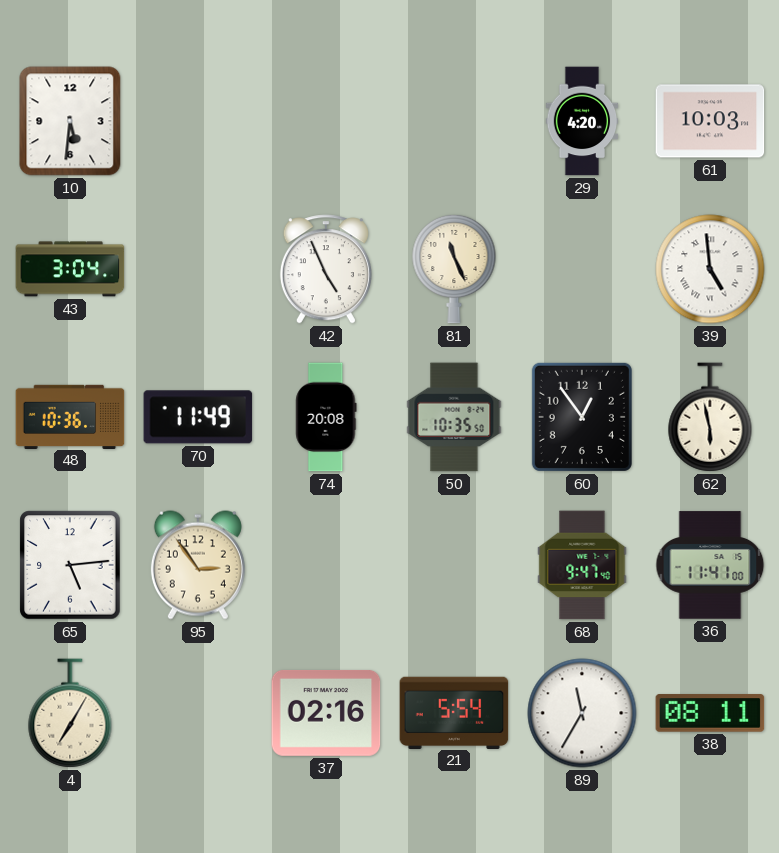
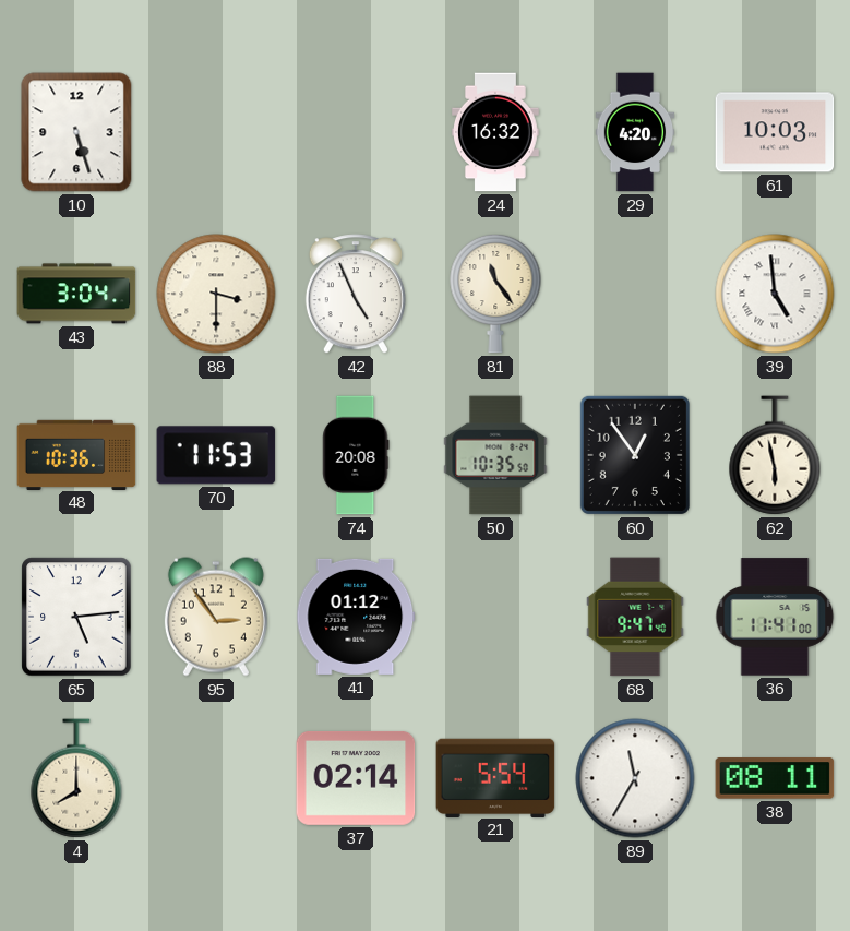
10: 5:31 -> 5:27
24: none -> 16:32
88: none -> 3:30
81: 11:26 -> 11:24
70: 11:49 -> 11:53
41: none -> 01:12
4: 7:05 -> 8:00
37: 02:16 -> 02:14
